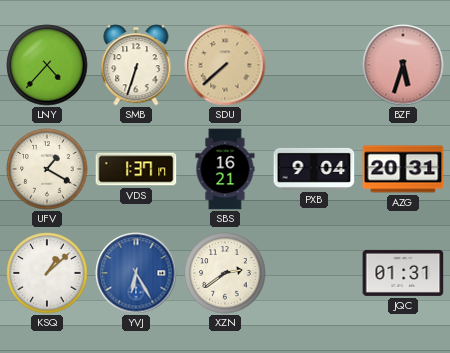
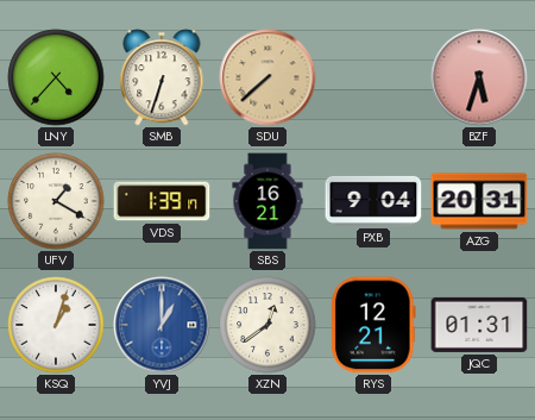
VDS: 1:37 -> 1:39
KSQ: 1:08 -> 1:03
YVJ: 6:25 -> 1:00
XZN: 2:39 -> 12:39
RYS: none -> 12:21
